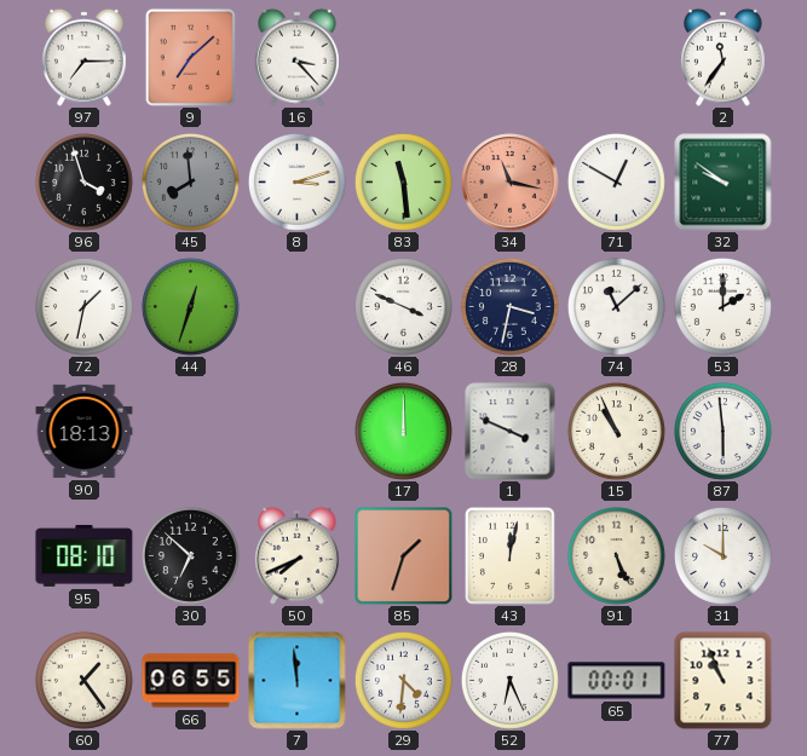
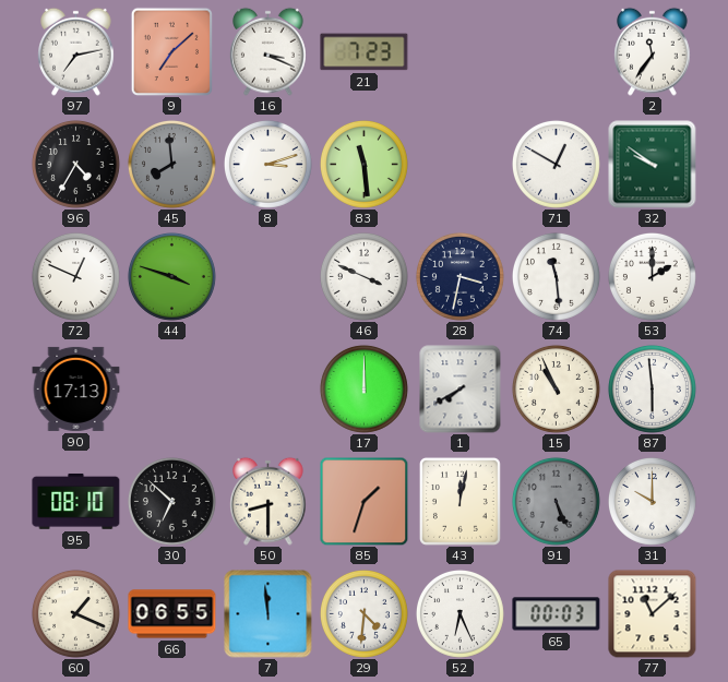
97: 7:15 -> 7:13
16: 3:23 -> 3:19
21: none -> 7:23
96: 3:57 -> 4:35
34: 11:17 -> none
72: 1:32 -> 12:49
44: 12:33 -> 3:48
74: 11:08 -> 11:29
90: 18:13 -> 17:13
1: 3:49 -> 7:40
50: 7:41 -> 8:30
91 dial: cream -> grey
60: 1:24 -> 1:19
65: 00:01 -> 00:03
77: 10:56 -> 11:08
